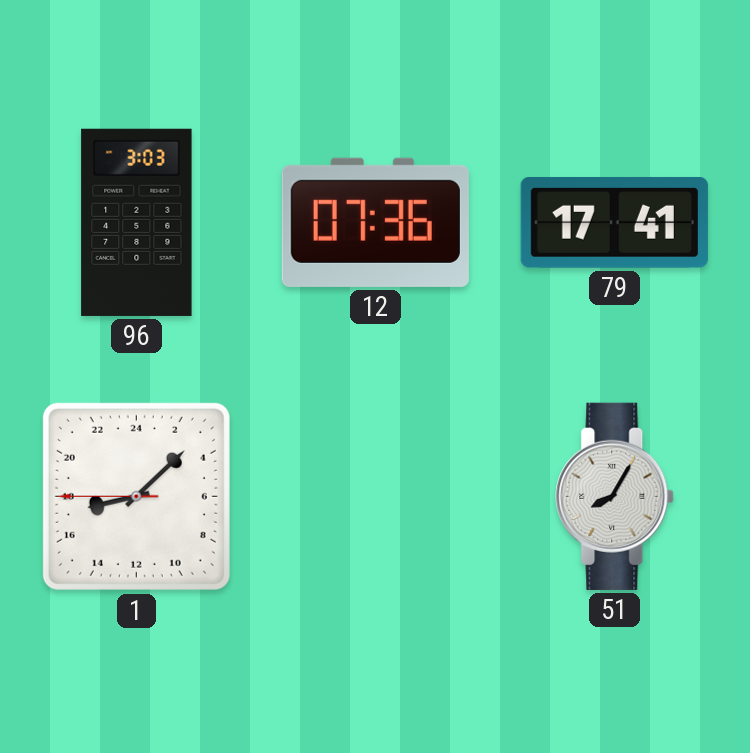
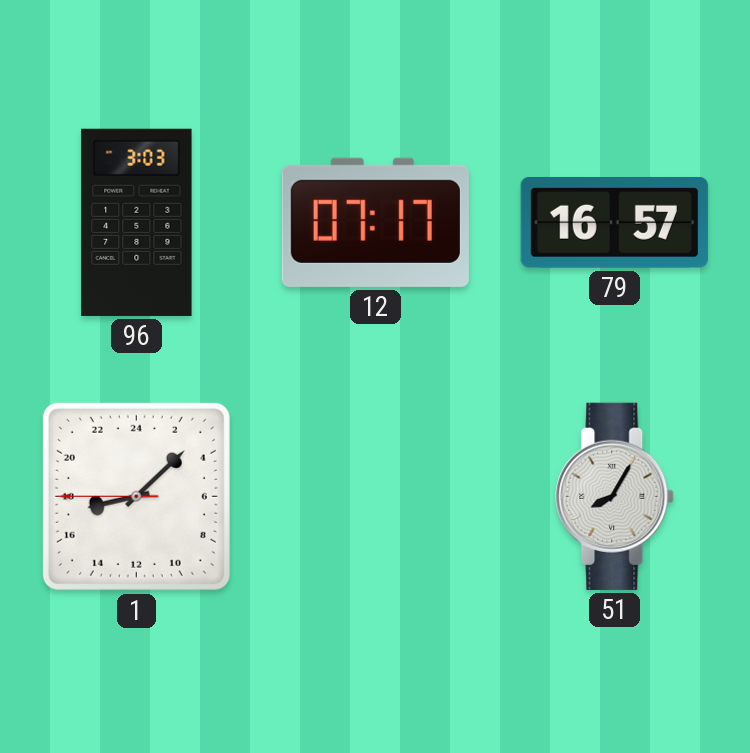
12: 07:36 -> 07:17
79: 17:41 -> 16:57
